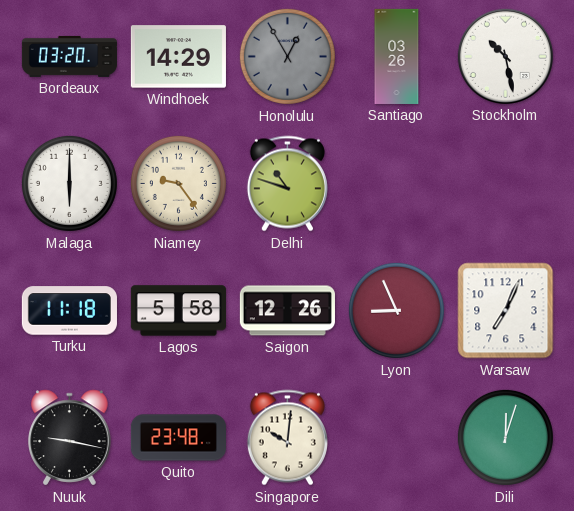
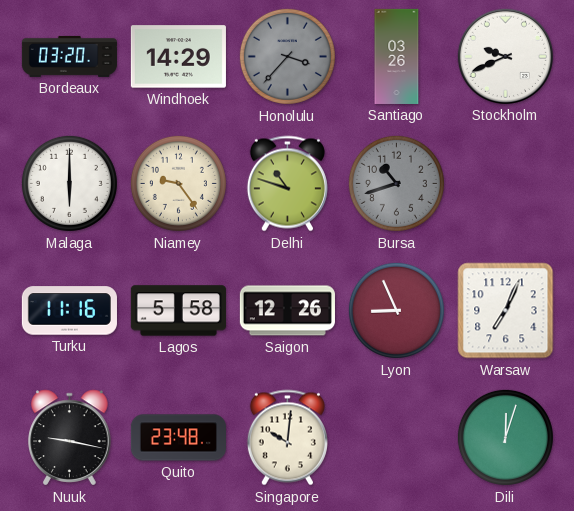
Honolulu: 12:55 -> 3:37
Stockholm: 10:28 -> 9:41
Bursa: none -> 10:42
Turku: 11:18 -> 11:16
